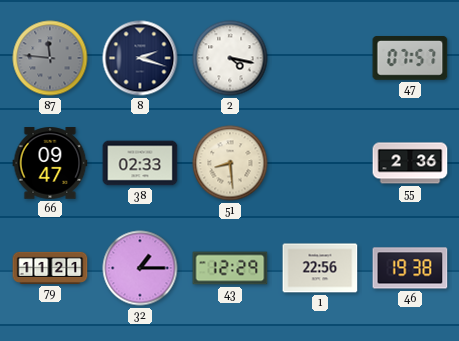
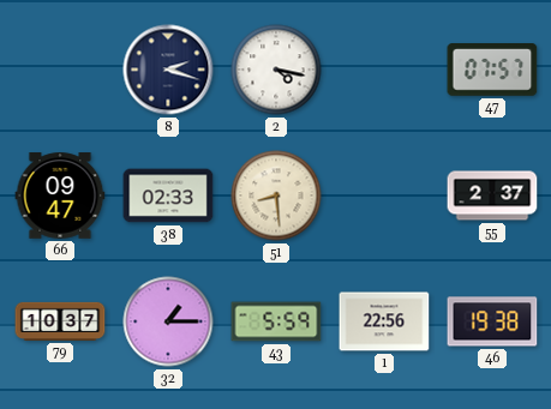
87: 11:46 -> none
55: 2:36 -> 2:37
79: 11:21 -> 10:37
43: 12:29 -> 5:59
